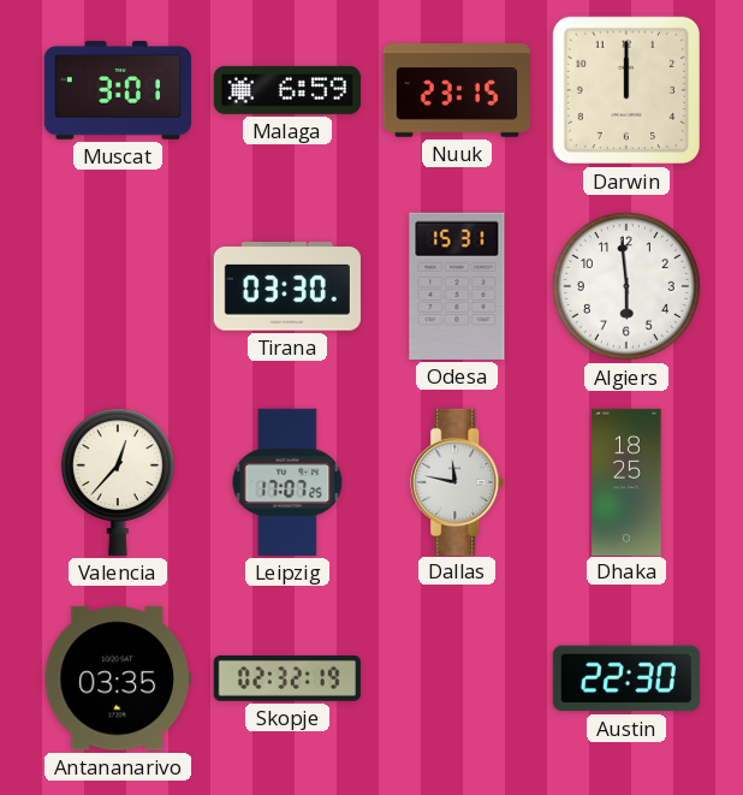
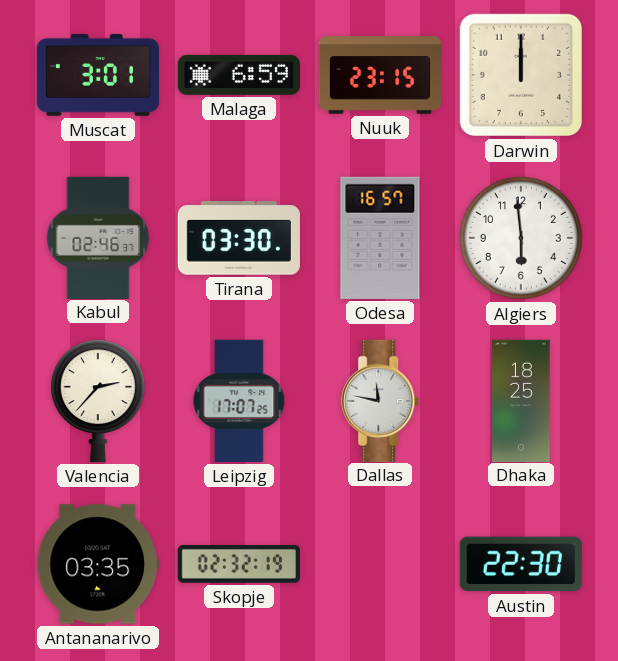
Kabul: none -> 02:46
Odesa: 15:31 -> 16:57
Valencia: 12:37 -> 2:37
